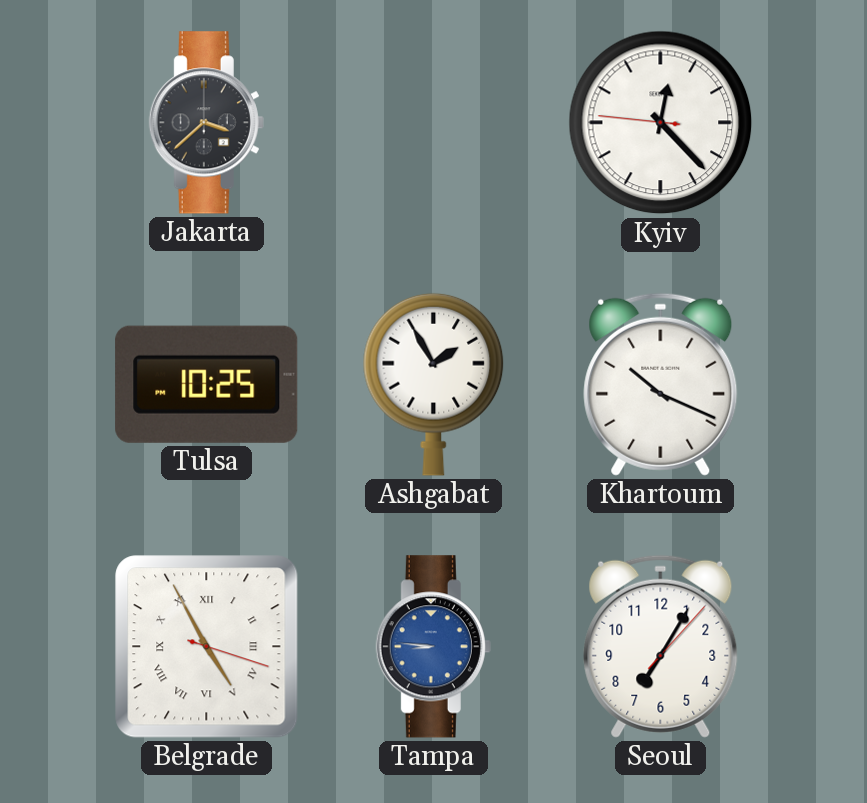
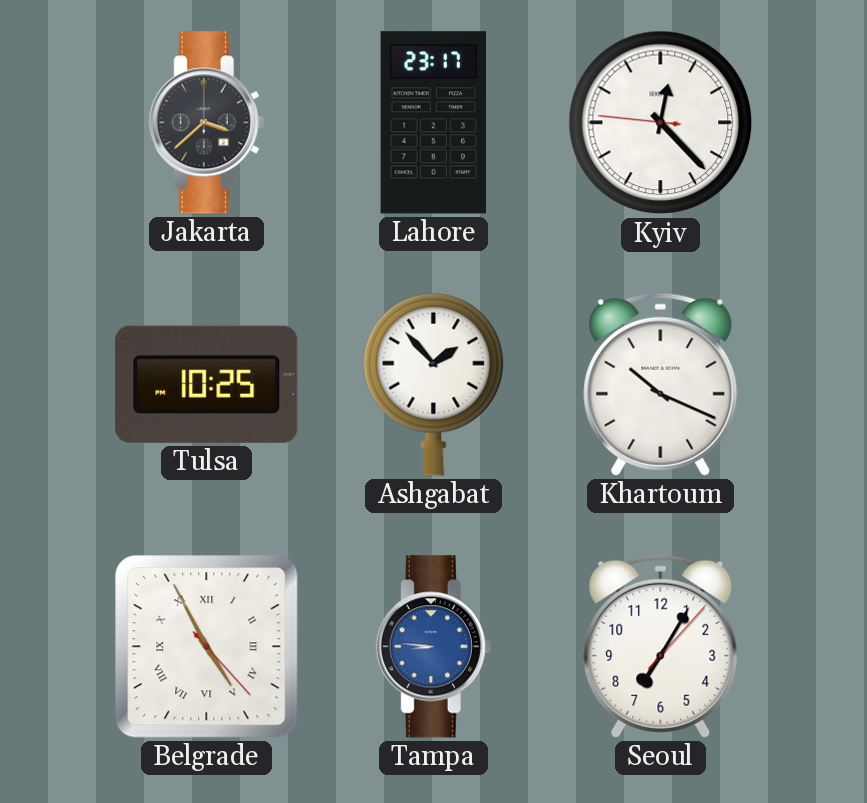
Lahore: none -> 23:17
Ashgabat: 1:55 -> 1:53
Belgrade: 4:55:18 -> 4:55:23
